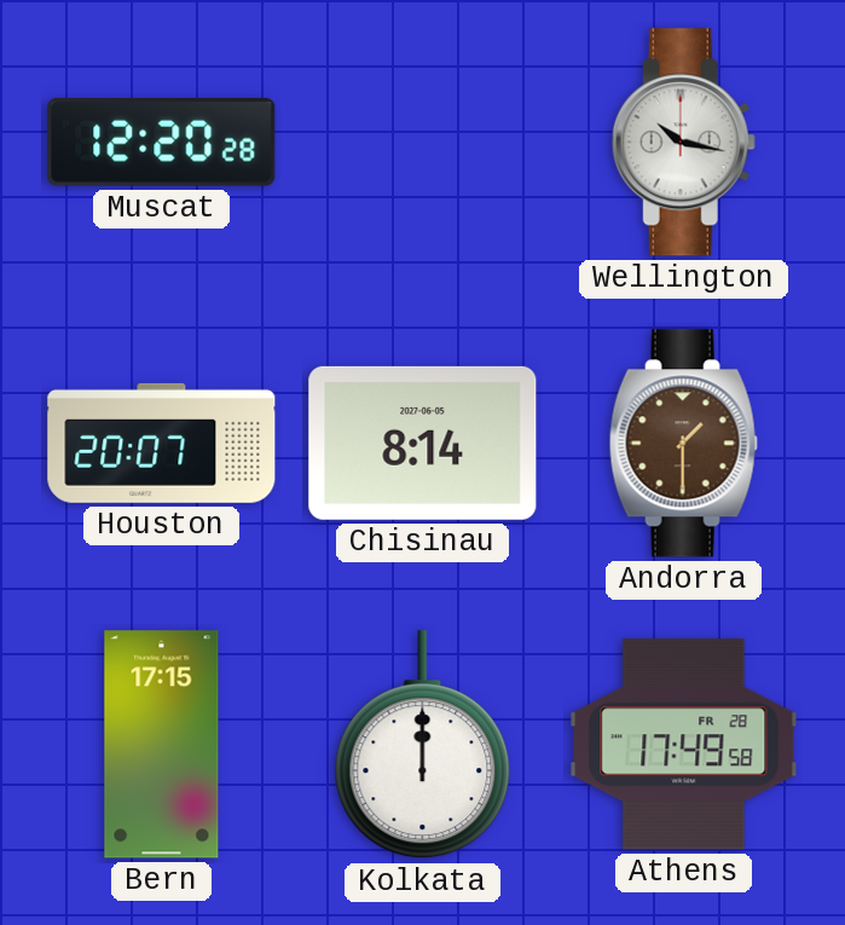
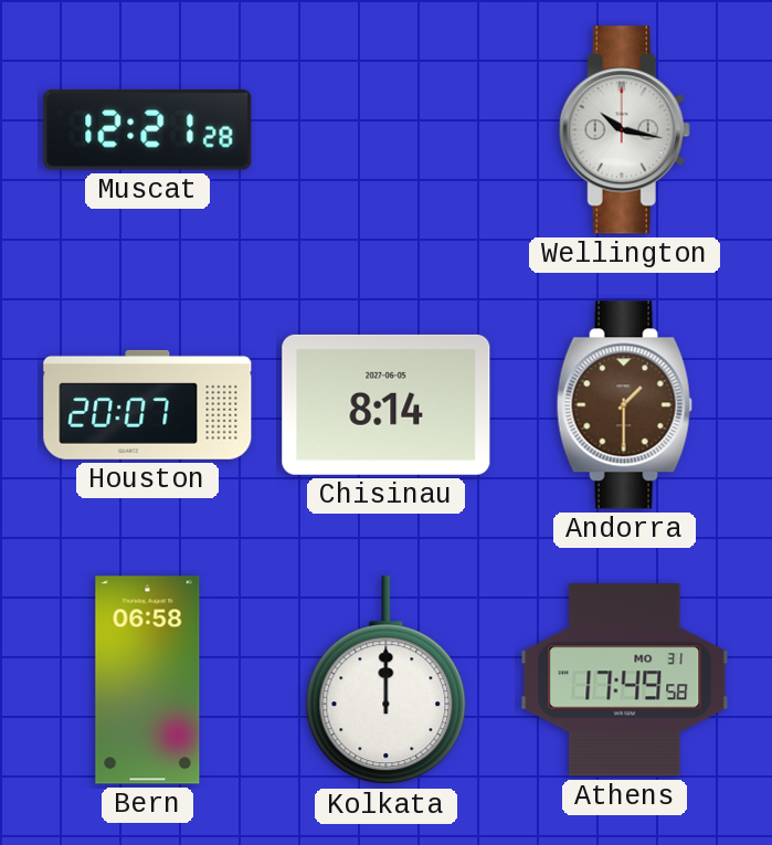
Muscat: 12:20 -> 12:21
Bern: 17:15 -> 06:58
Athens date: FR 28 -> MO 31
